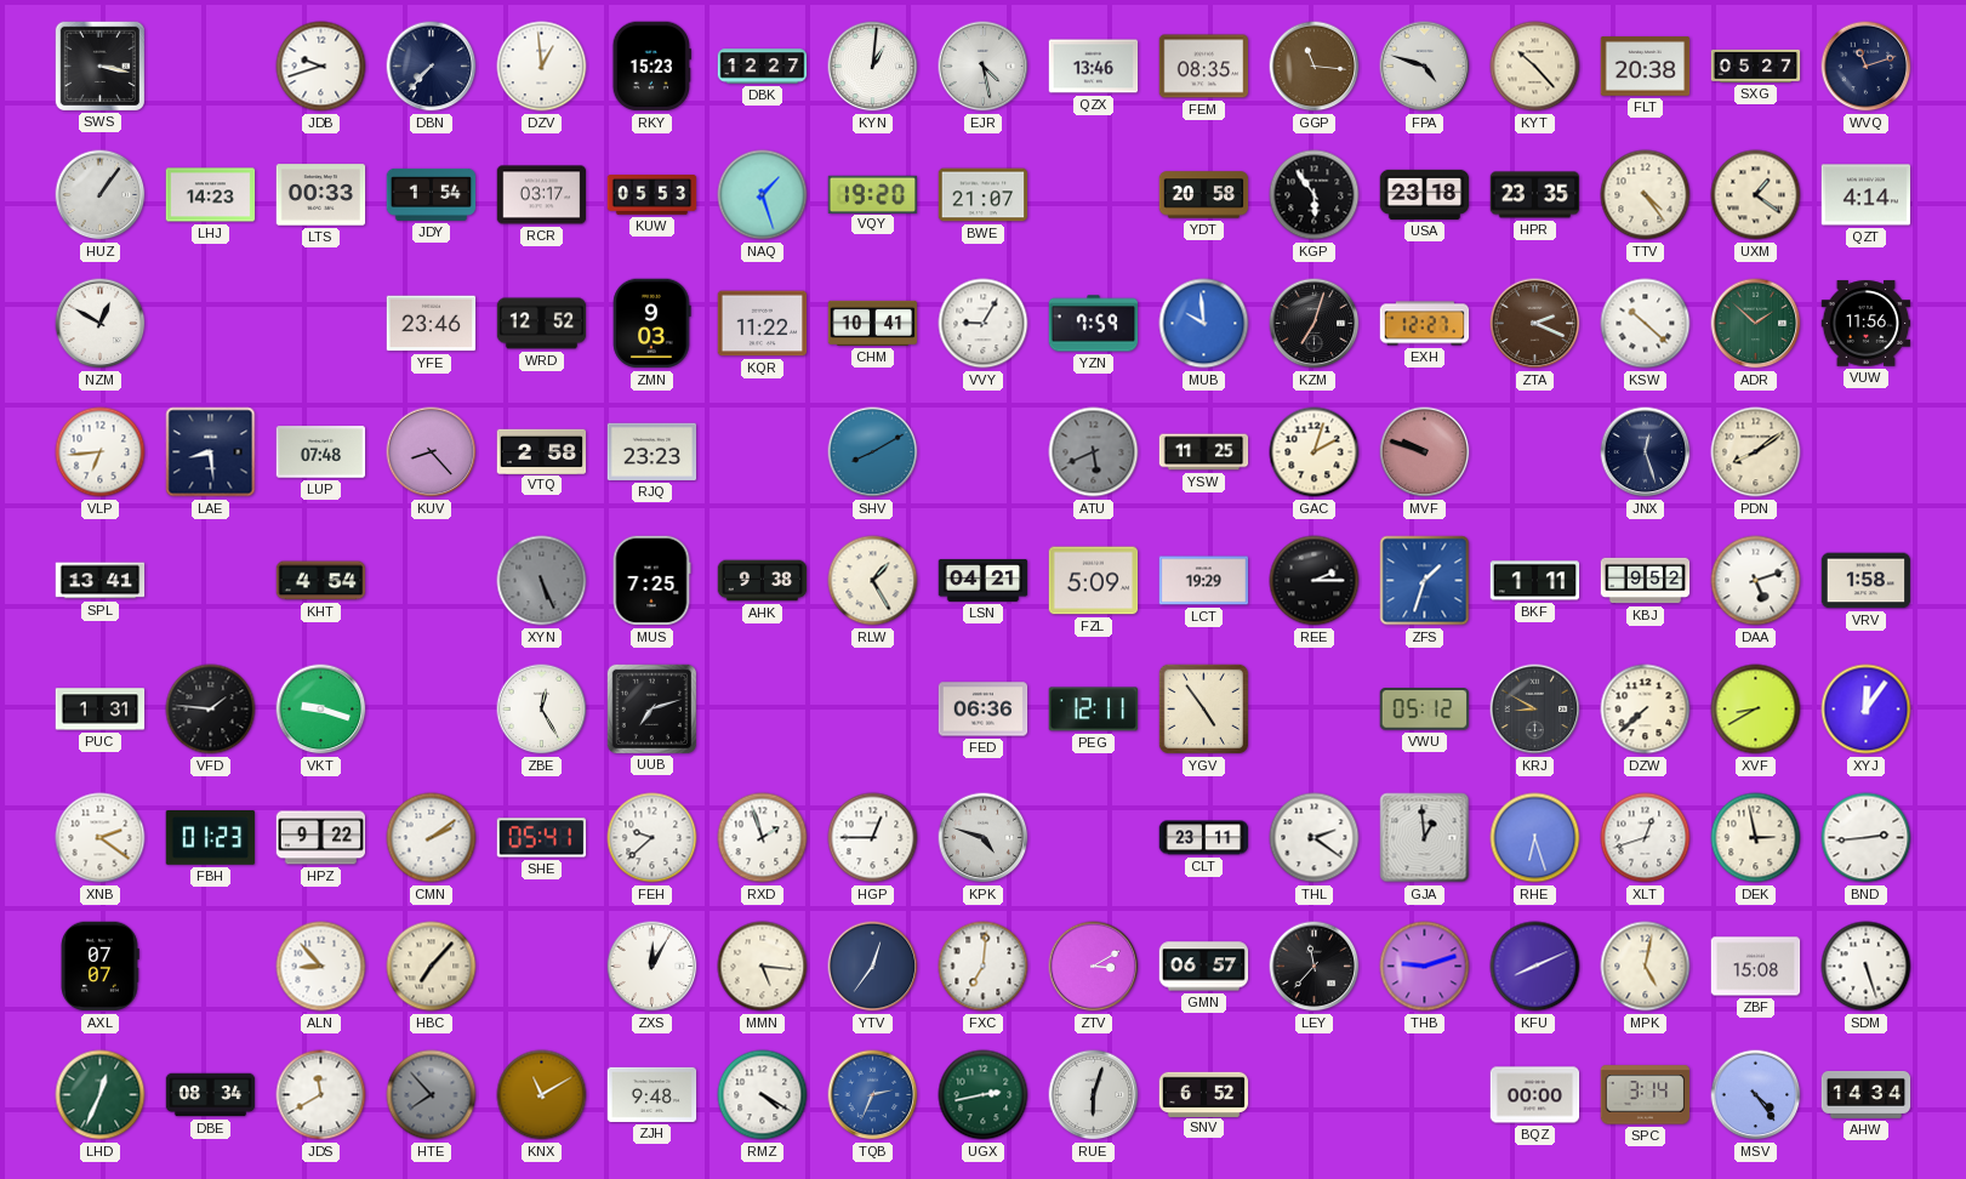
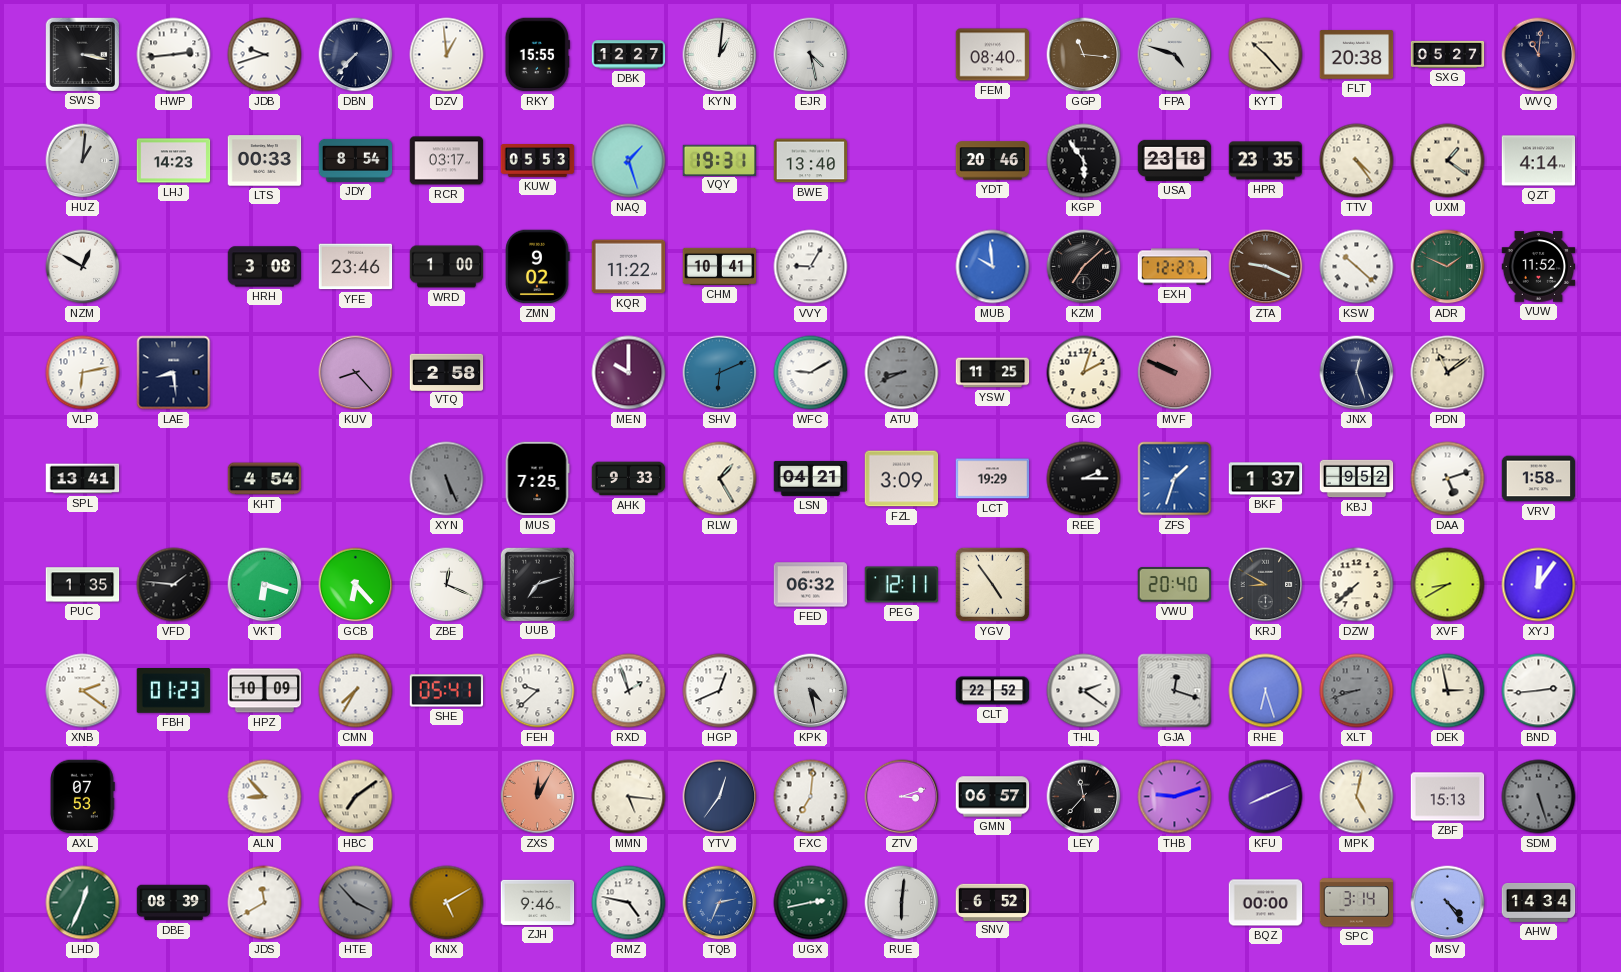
HWP: none -> 2:44
RKY: 15:23 -> 15:55
QZX: 13:46 -> none
FEM: 08:35 -> 08:40
WVQ: 11:12 -> 11:01
HUZ: 1:06 -> 1:01
JDY: 1:54 -> 8:54
VQY: 19:20 -> 19:31
BWE: 21:07 -> 13:40
YDT: 20:58 -> 20:46
HRH: none -> 3:08
WRD: 12:52 -> 1:00
ZMN: 9:03 -> 9:02
YZN: 7:59 -> none
KZM: 7:03 -> 7:08
ZTA: 2:19 -> 9:19
ADR: 1:52 -> 1:49
VUW: 11:56 -> 11:52
VLP: 6:44 -> 6:13
LUP: 07:48 -> none
RJQ: 23:23 -> none
MEN: none -> 10:00
SHV: 8:10 -> 6:11
WFC: none -> 9:10
ATU: 5:41 -> 8:41
MVF: 9:48 -> 9:49
PDN: 8:09 -> 11:09
AHK: 9:38 -> 9:33
FZL: 5:09 -> 3:09
BKF: 1:11 -> 1:37
PUC: 1:31 -> 1:35
VKT: 9:18 -> 6:18
GCB: none -> 6:23
ZBE: 12:25 -> 12:19
FED: 06:36 -> 06:32
VWU: 05:12 -> 20:40
HPZ: 9:22 -> 10:09
CMN: 2:09 -> 7:35
HGP: 12:45 -> 12:41
KPK: 4:48 -> 4:28
CLT: 23:11 -> 22:52
GJA: 12:59 -> 12:18
XLT: 12:42 -> 8:42
XLT dial: white -> grey
AXL: 07:07 -> 07:53
HBC: 7:07 -> 7:09
ZXS dial: white -> salmon
ZTV: 3:10 -> 3:12
ZBF: 15:08 -> 15:13
SDM dial: white -> grey
DBE: 08:34 -> 08:39
HTE: 7:53 -> 3:53
KNX: 11:10 -> 5:10
ZJH: 9:48 -> 9:46
RMZ: 4:20 -> 4:47
RUE: 6:03 -> 6:01
